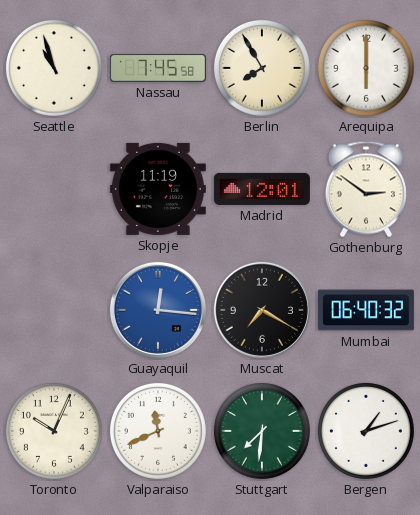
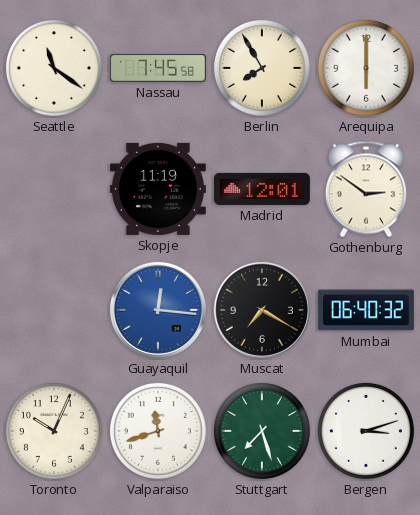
Seattle: 10:57 -> 11:21
Valparaiso: 11:41 -> 11:42
Stuttgart: 7:31 -> 7:27
Bergen: 1:12 -> 3:12
